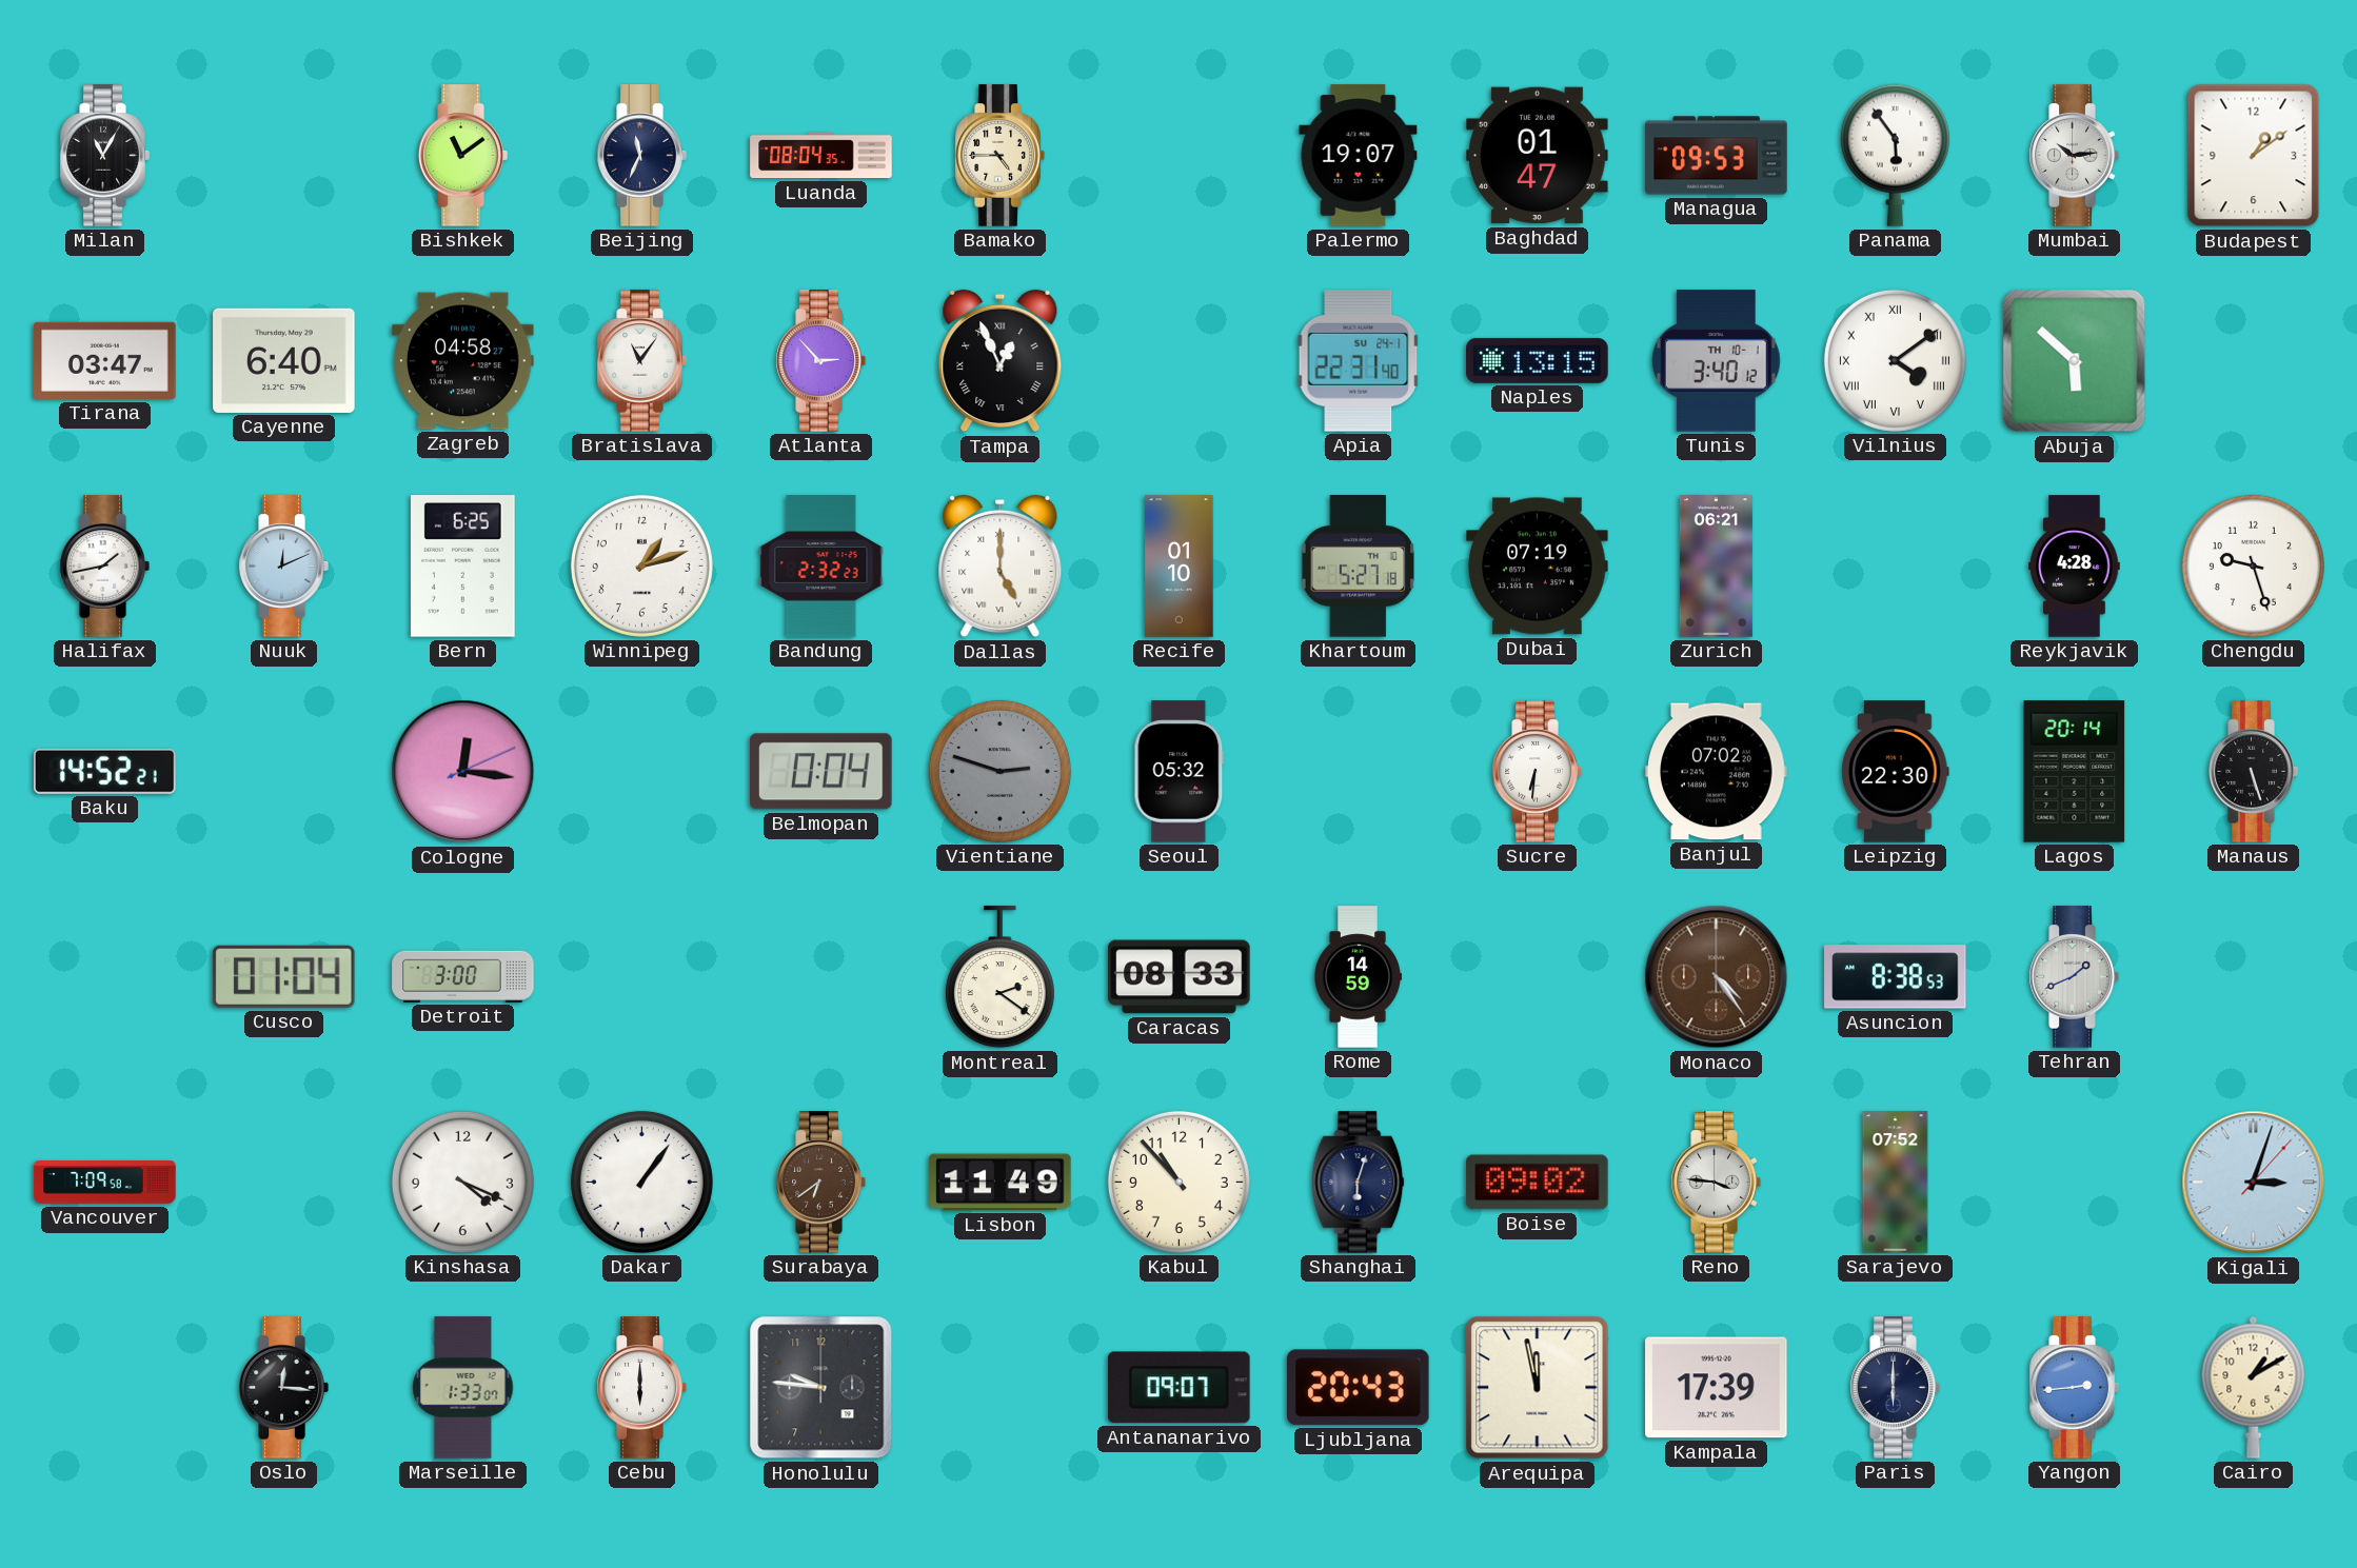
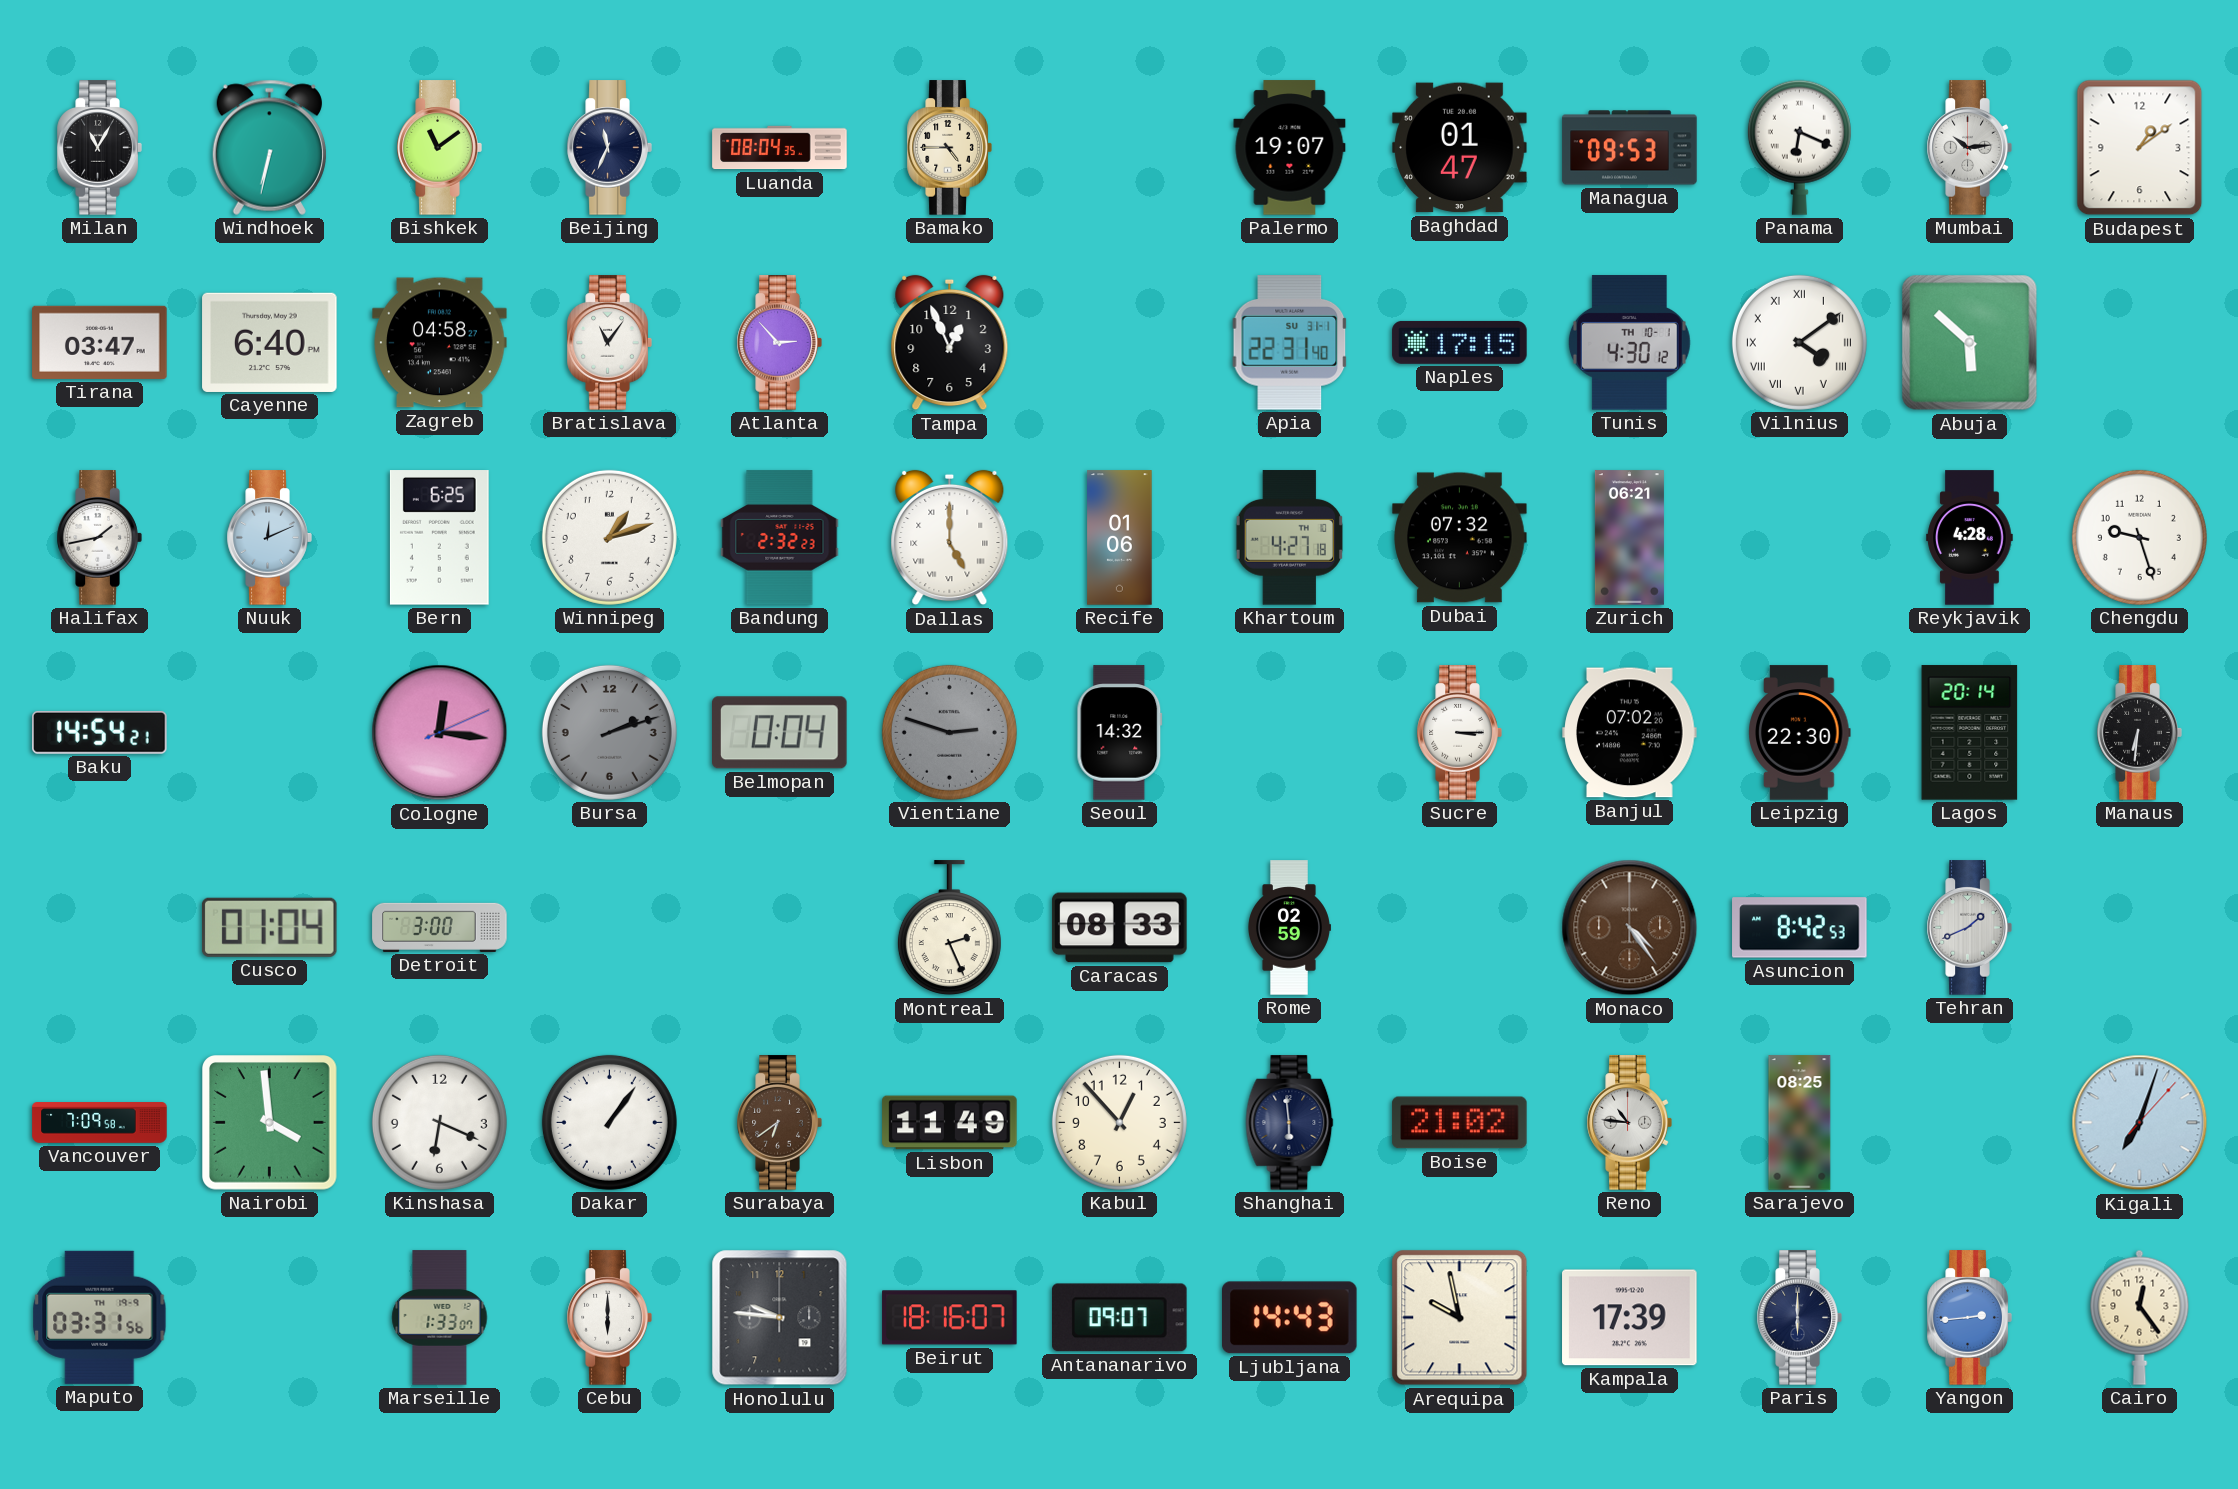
Windhoek: none -> 6:32
Panama: 5:54 -> 6:19
Tampa numerals: Roman -> Arabic
Apia date: SU 24-1 -> SU 31-1
Naples: 13:15 -> 17:15
Tunis: 3:40 -> 4:30
Recife: 01:10 -> 01:06
Khartoum: 5:27 -> 4:27
Dubai: 07:19 -> 07:32
Baku: 14:52 -> 14:54
Bursa: none -> 2:12
Seoul: 05:32 -> 14:32
Sucre: 6:31 -> 3:15
Manaus: 5:27 -> 6:31
Montreal: 2:21 -> 2:26
Rome: 14:59 -> 02:59
Asuncion: 8:38 -> 8:42
Nairobi: none -> 3:59
Kinshasa: 4:19 -> 6:19
Kabul: 10:53 -> 12:53
Shanghai: 6:03 -> 5:59
Boise: 09:02 -> 21:02
Reno: 3:46 -> 10:46
Sarajevo: 07:52 -> 08:25
Kigali: 3:03 -> 7:03
Maputo: none -> 03:31
Oslo: 12:16 -> none
Beirut: none -> 18:16
Ljubljana: 20:43 -> 14:43
Arequipa: 11:58 -> 9:58
Cairo: 1:10 -> 12:24
